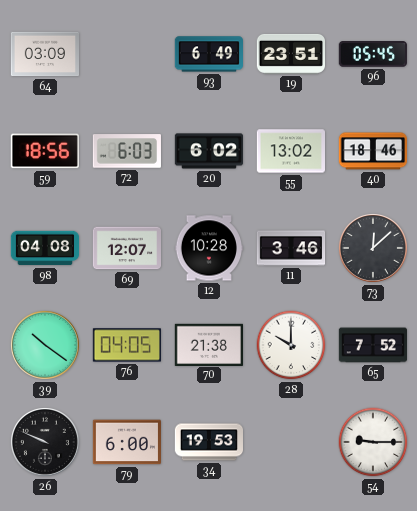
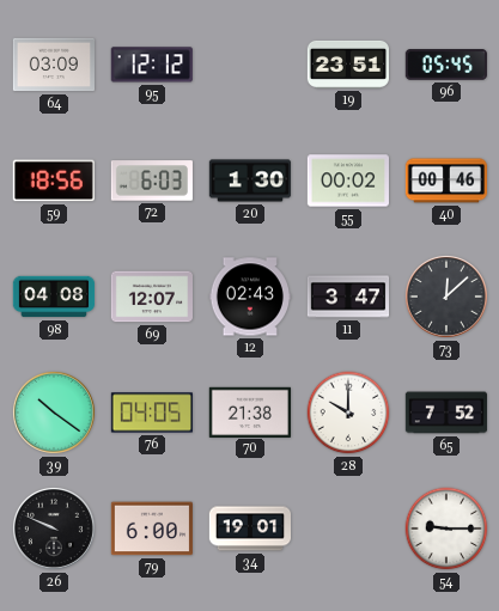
95: none -> 12:12
93: 6:49 -> none
20: 6:02 -> 1:30
55: 13:02 -> 00:02
40: 18:46 -> 00:46
12: 10:28 -> 02:43
11: 3:46 -> 3:47
34: 19:53 -> 19:01
